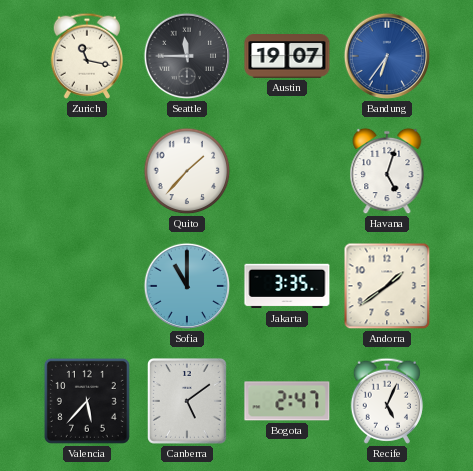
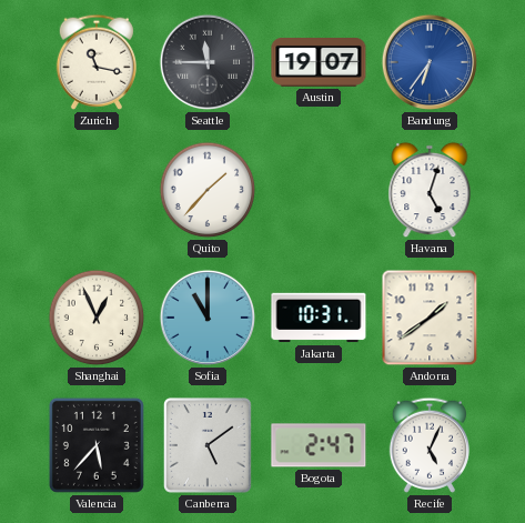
Shanghai: none -> 12:56
Jakarta: 3:35 -> 10:31
